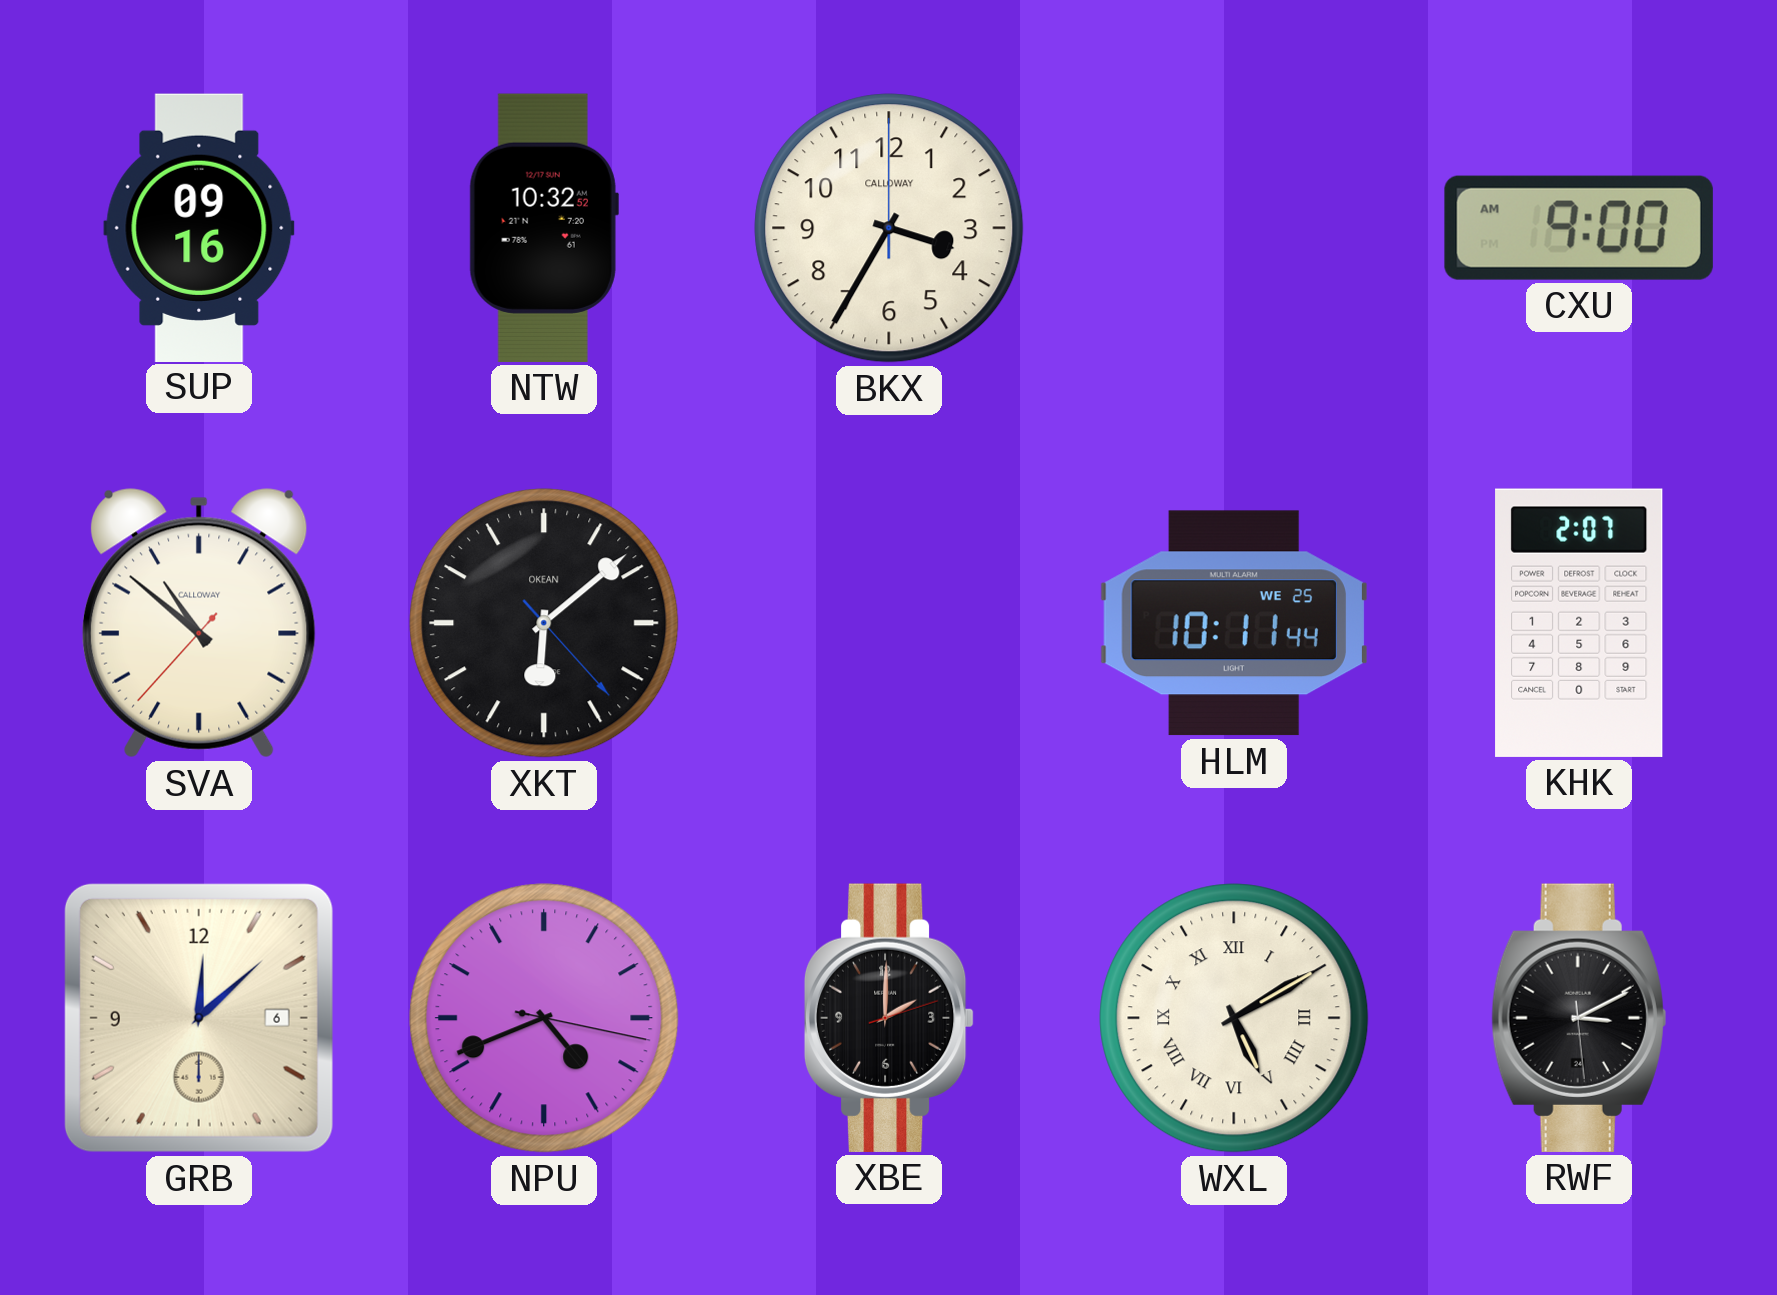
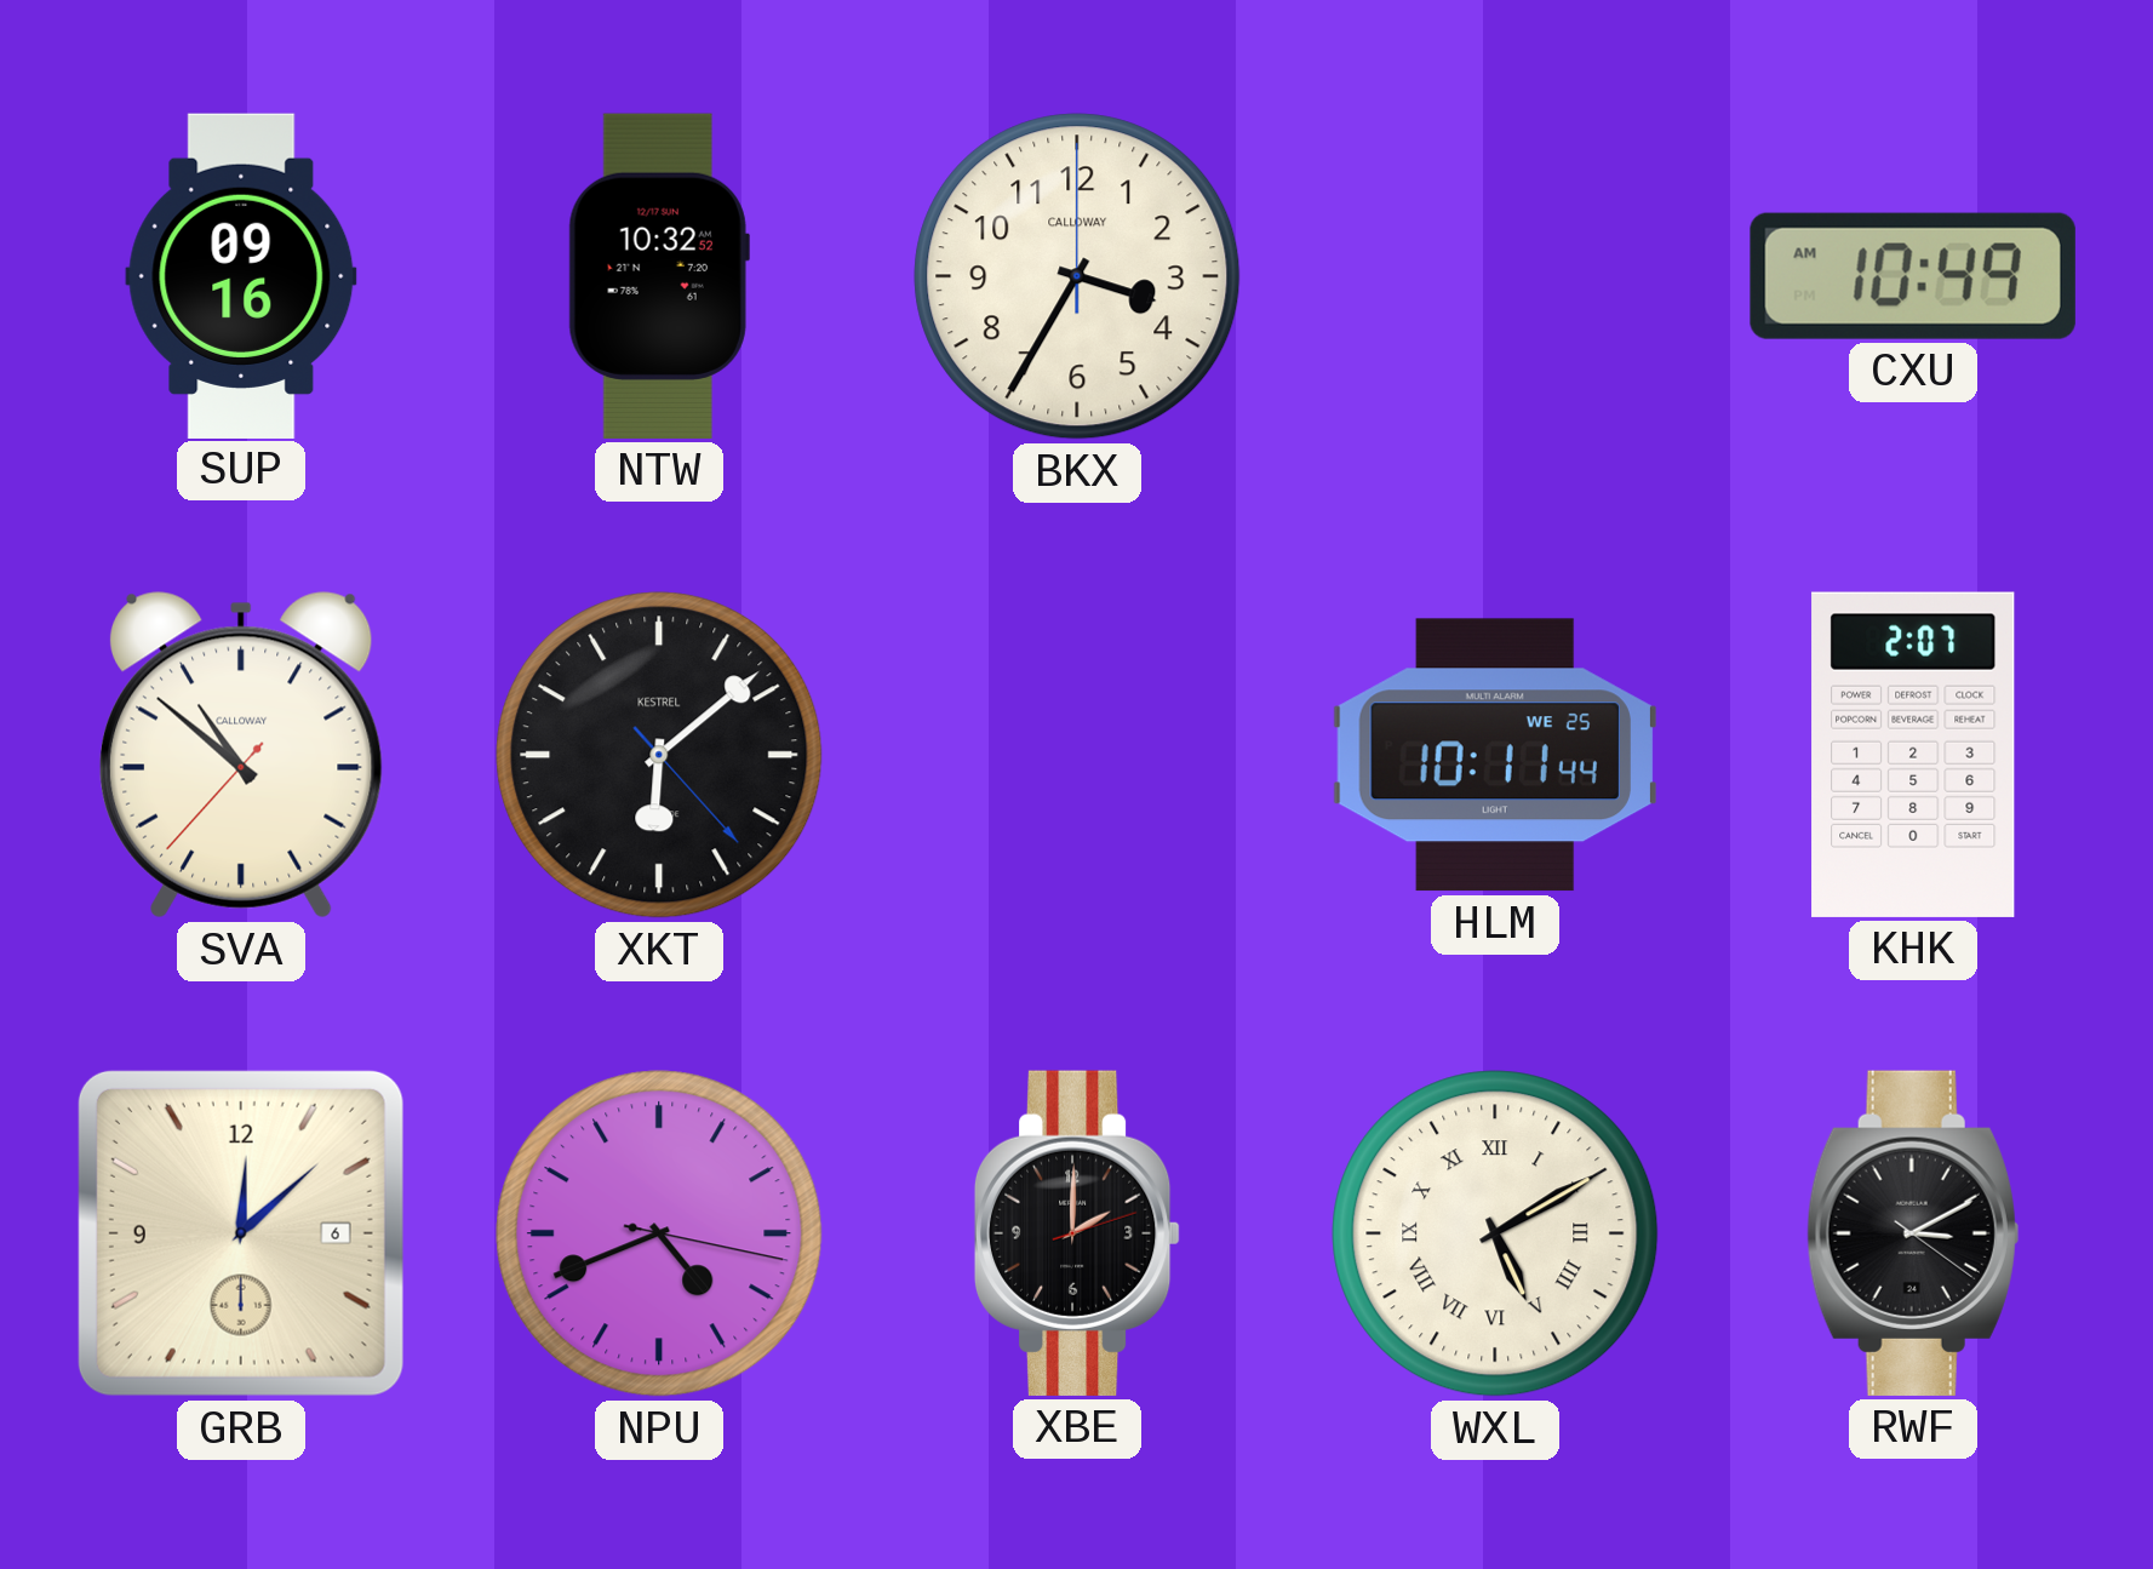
CXU: 9:00 -> 10:49
XKT brand: OKEAN -> KESTREL
RWF: 3:10:29 -> 3:10:21
